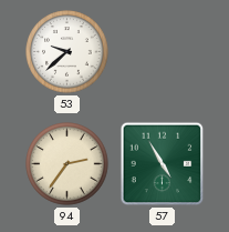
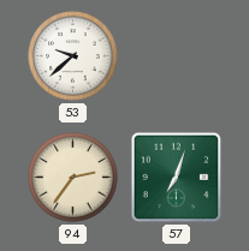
57: 4:55 -> 7:03
